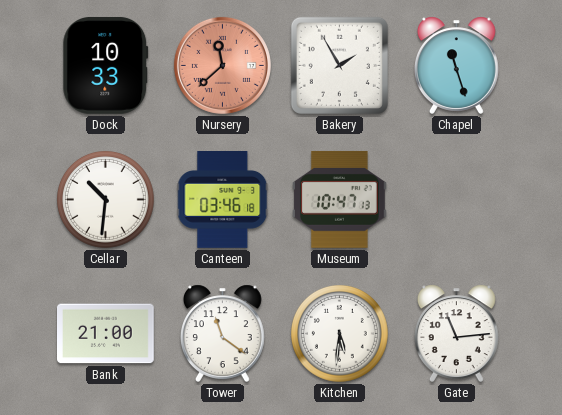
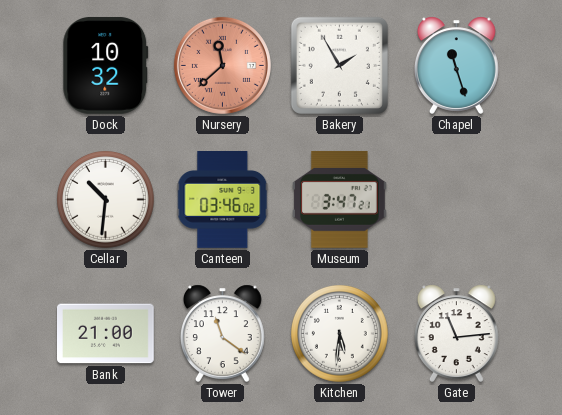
Dock: 10:33 -> 10:32
Canteen: 03:46:18 -> 03:46:02
Museum: 10:47 -> 3:47
